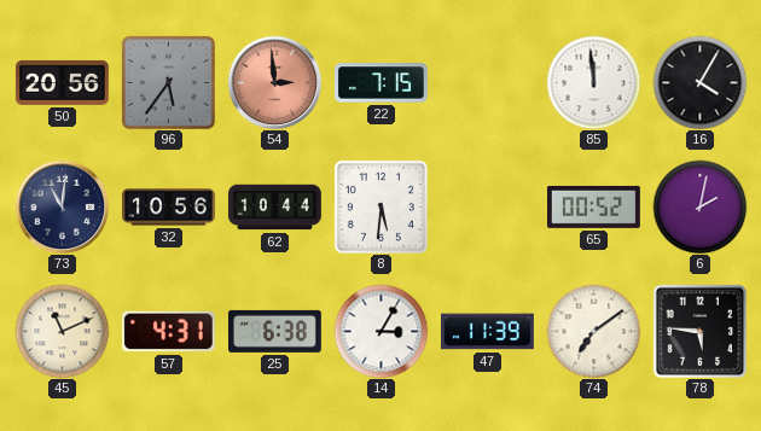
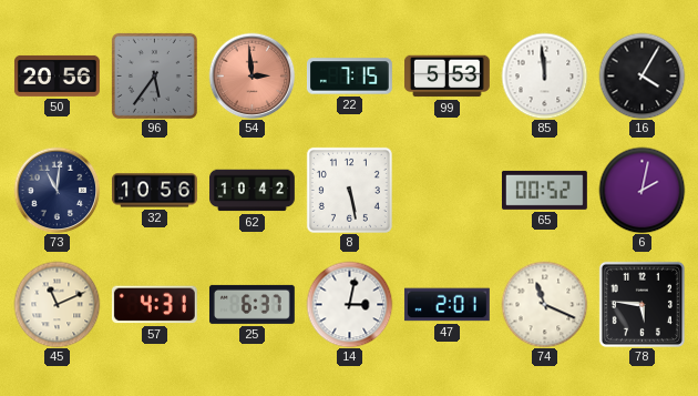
99: none -> 5:53
62: 10:44 -> 10:42
8: 5:31 -> 5:28
25: 6:38 -> 6:37
14: 3:05 -> 3:02
47: 11:39 -> 2:01
74: 7:09 -> 11:19
